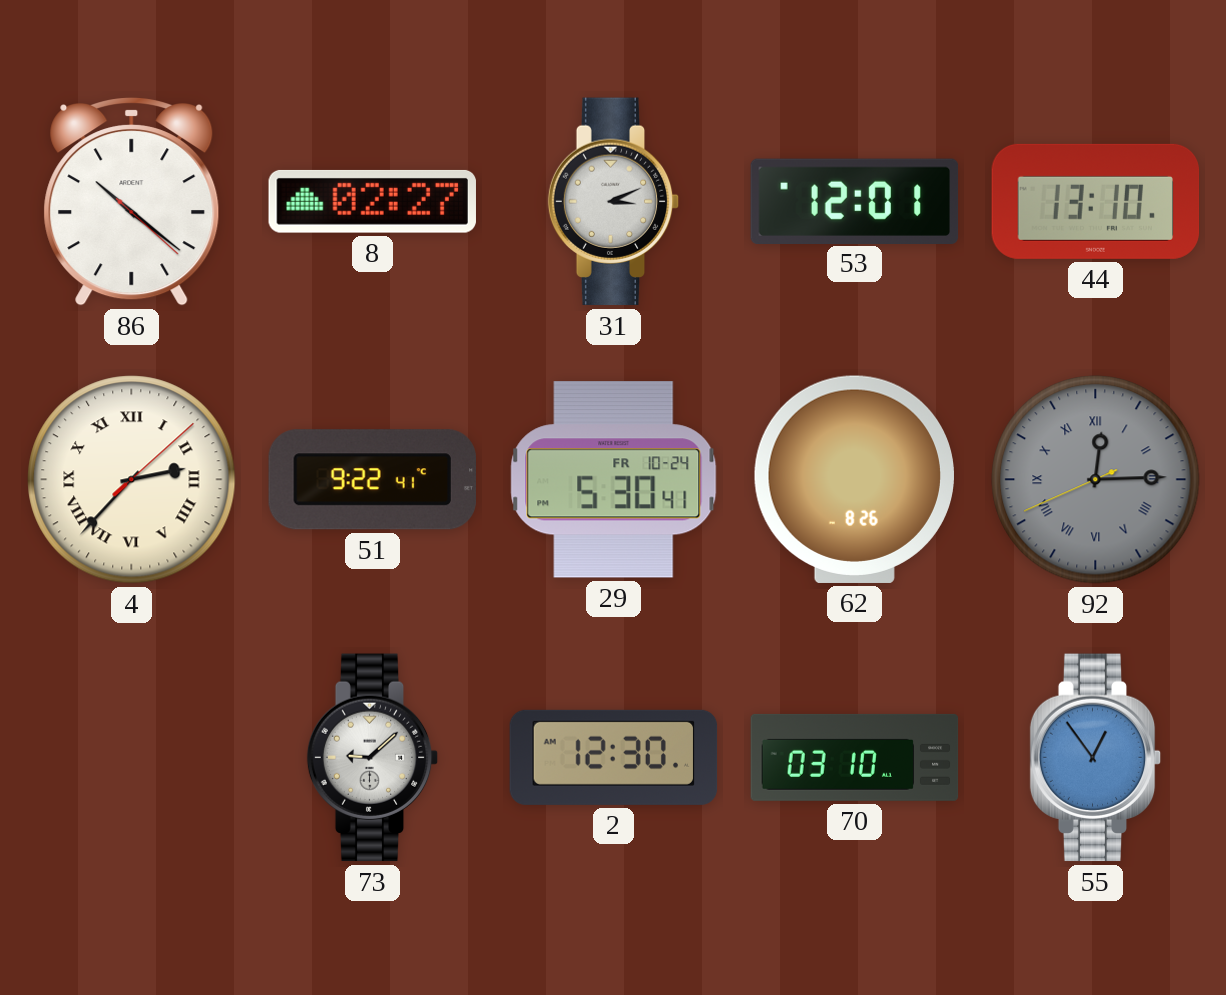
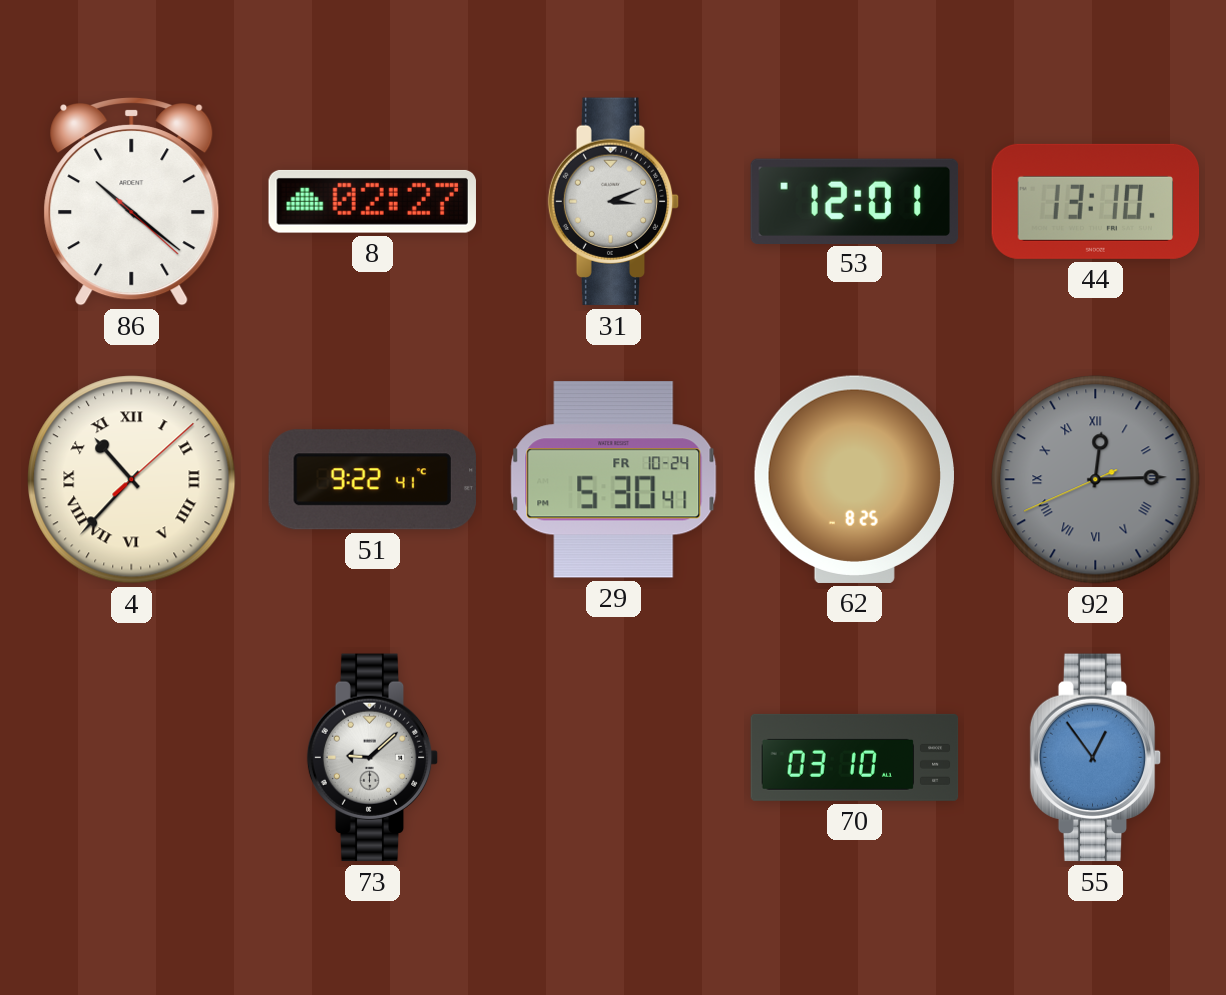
4: 2:37 -> 10:37
62: 8:26 -> 8:25
2: 12:30 -> none
